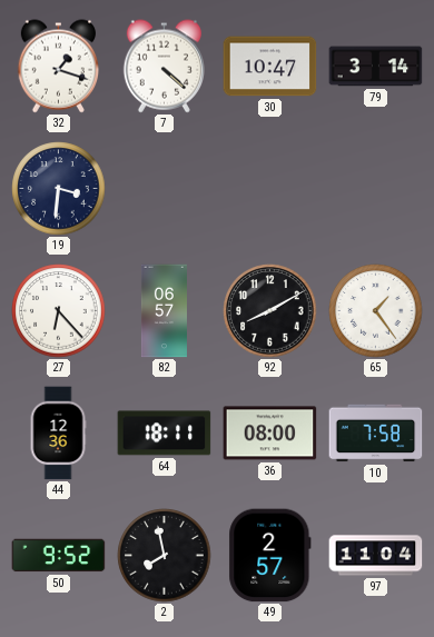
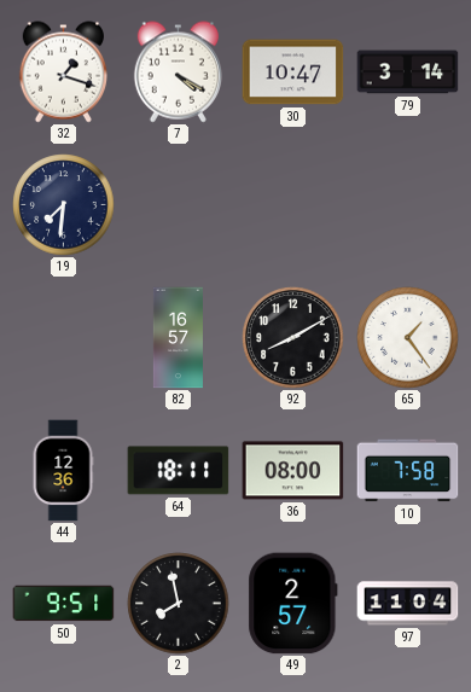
7: 4:22 -> 4:20
19: 3:31 -> 7:31
27: 6:23 -> none
82: 06:57 -> 16:57
50: 9:52 -> 9:51
